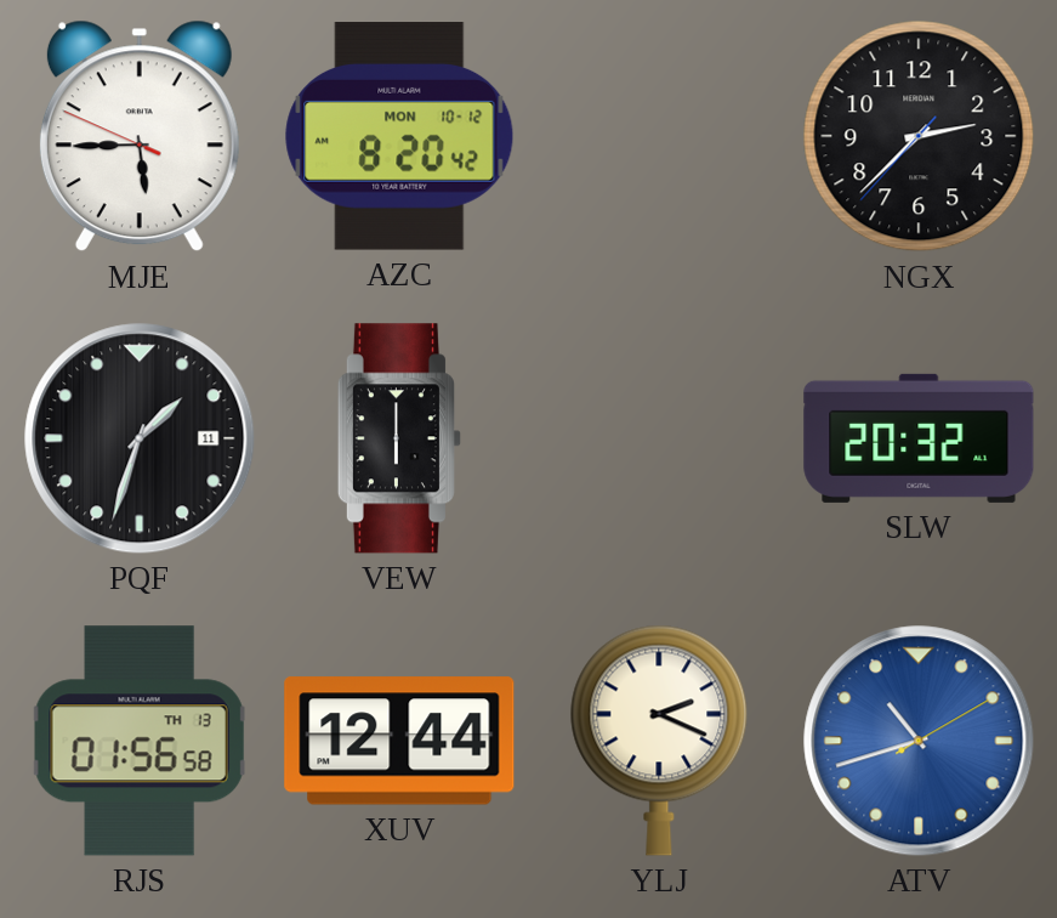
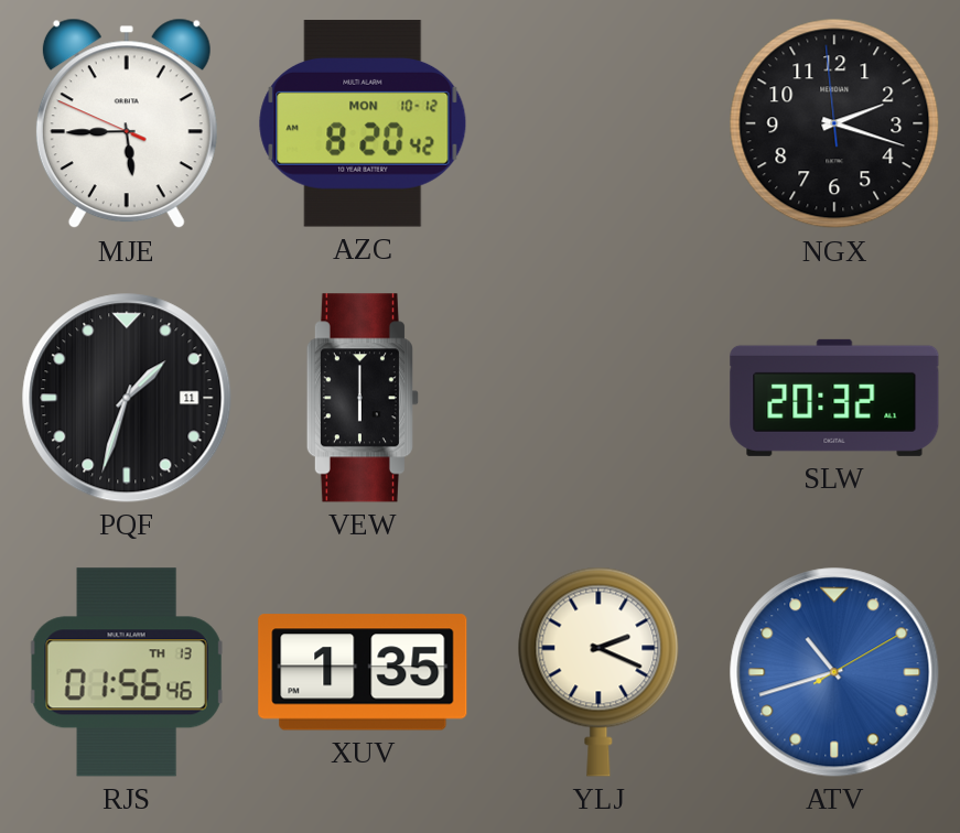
NGX: 2:37 -> 2:17
RJS: 01:56:58 -> 01:56:46
XUV: 12:44 -> 1:35
